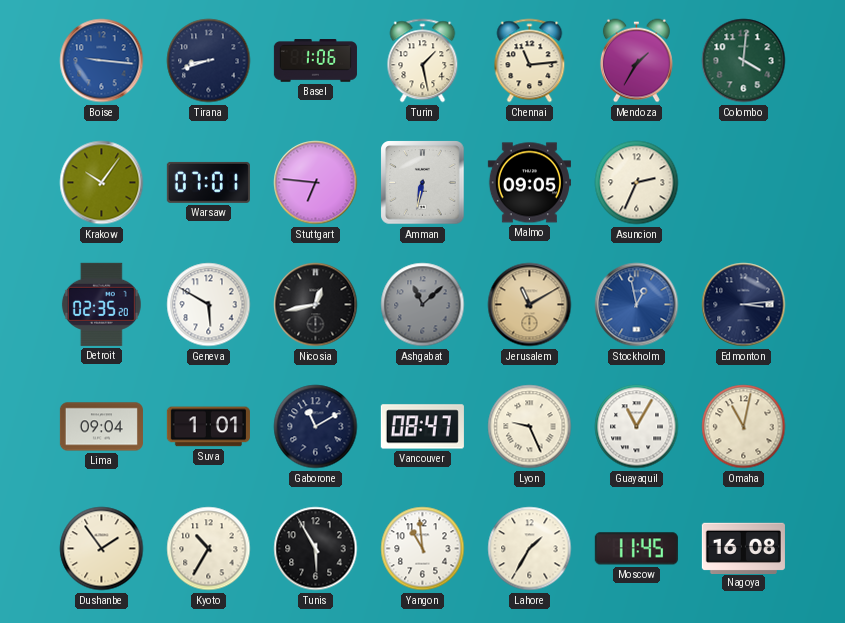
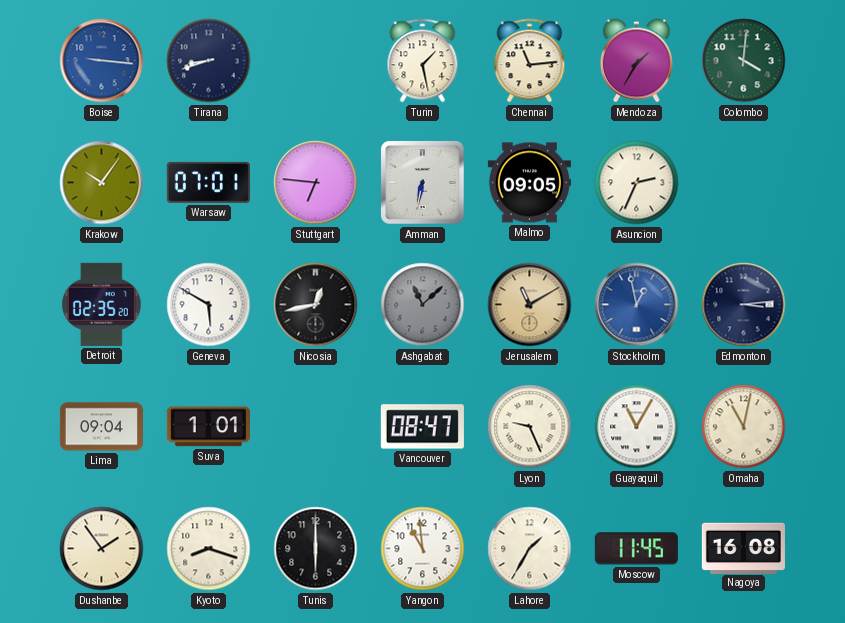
Basel: 1:06 -> none
Gaborone: 11:10 -> none
Kyoto: 10:35 -> 8:18
Tunis: 5:55 -> 6:00
